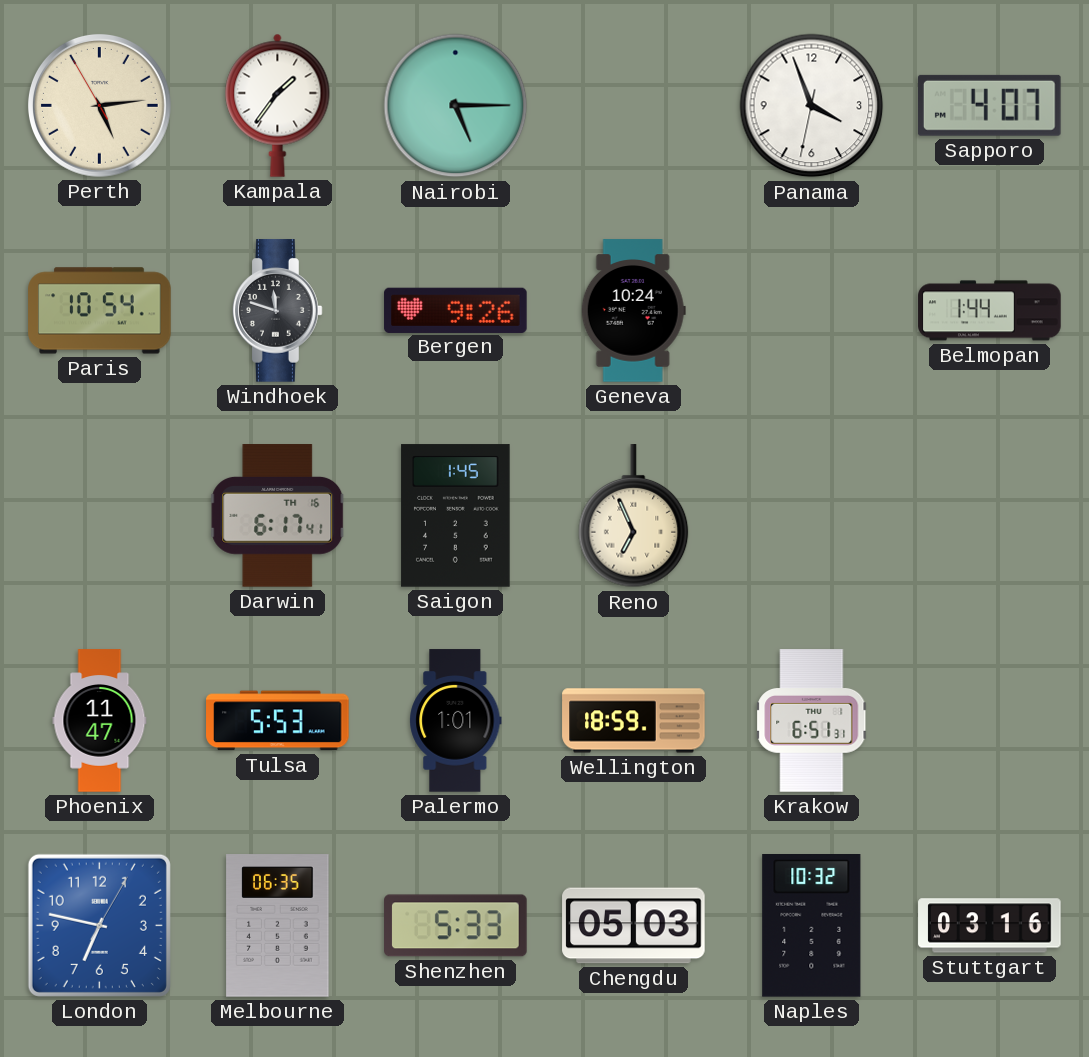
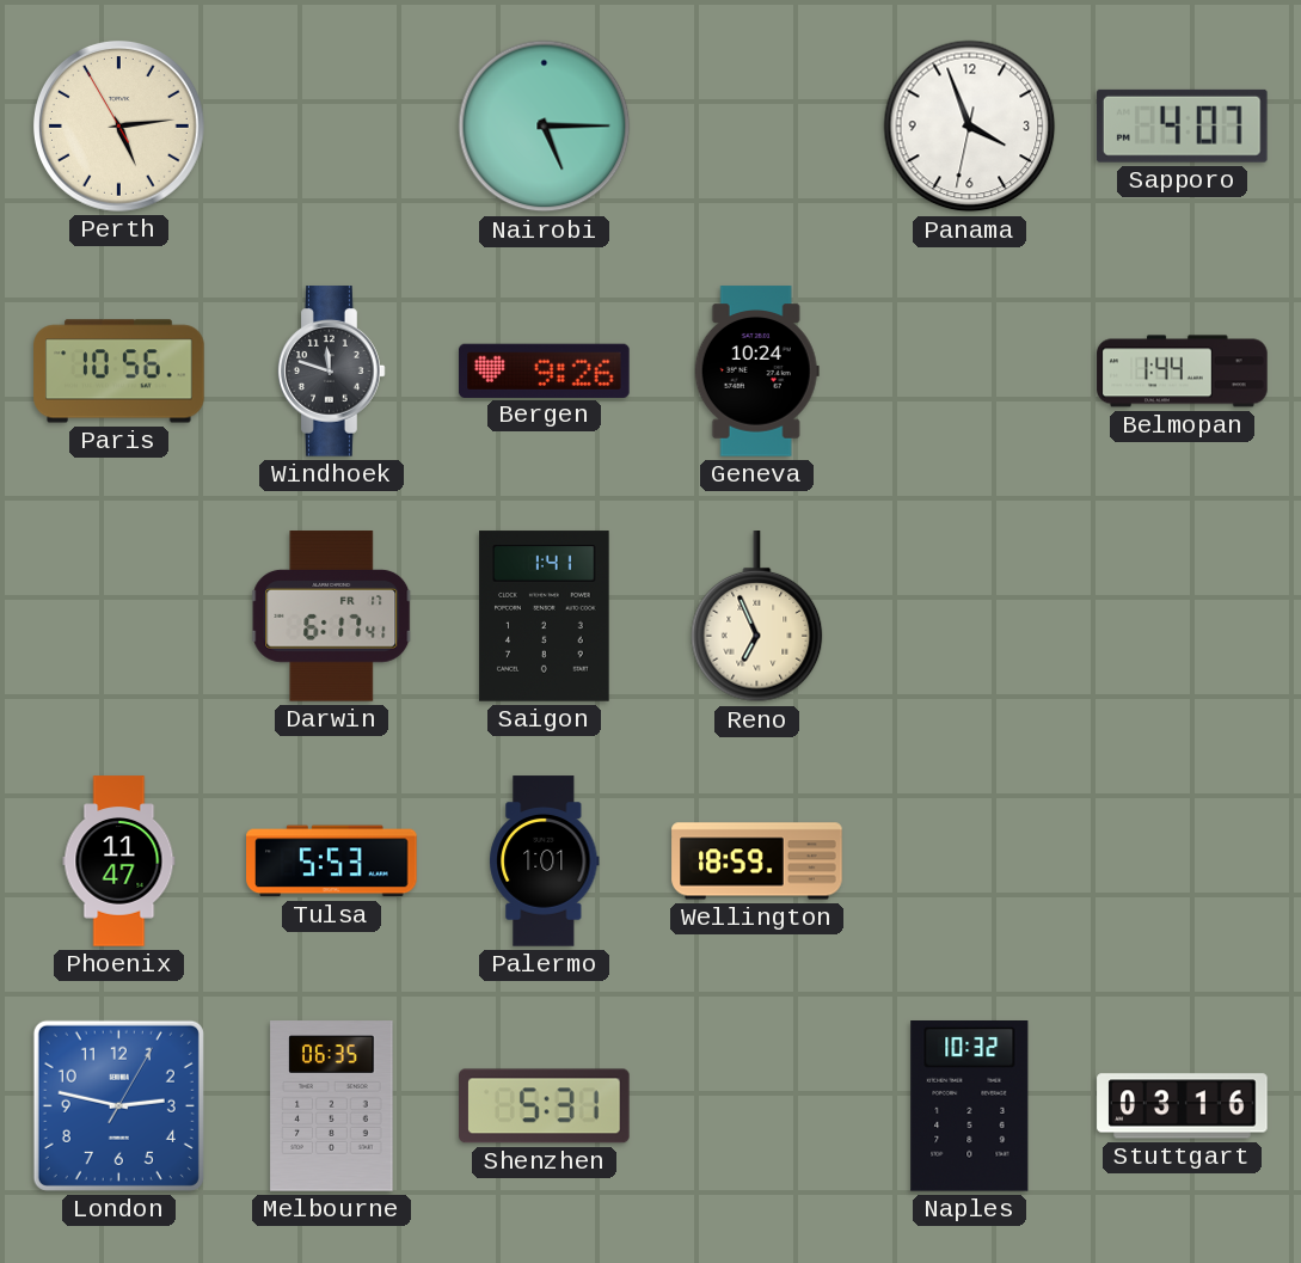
Kampala: 1:36 -> none
Paris: 10:54 -> 10:56
Darwin date: TH 16 -> FR 17
Saigon: 1:45 -> 1:41
Krakow: 6:51 -> none
London: 6:47 -> 2:47
Shenzhen: 5:33 -> 5:31
Chengdu: 05:03 -> none
